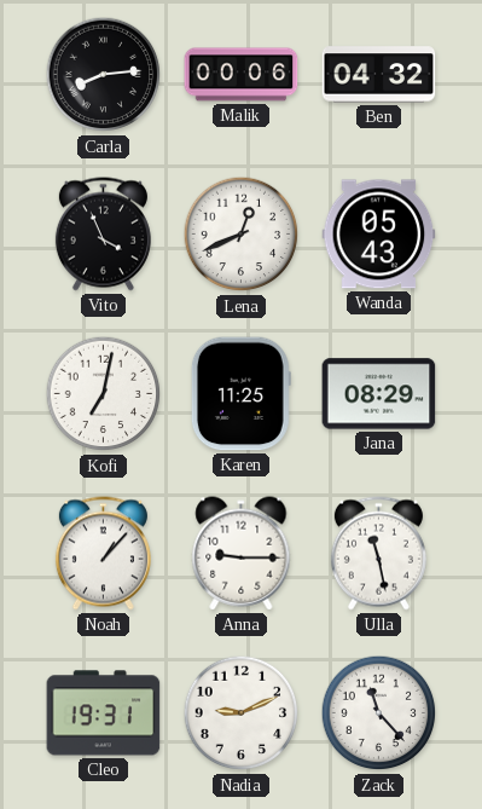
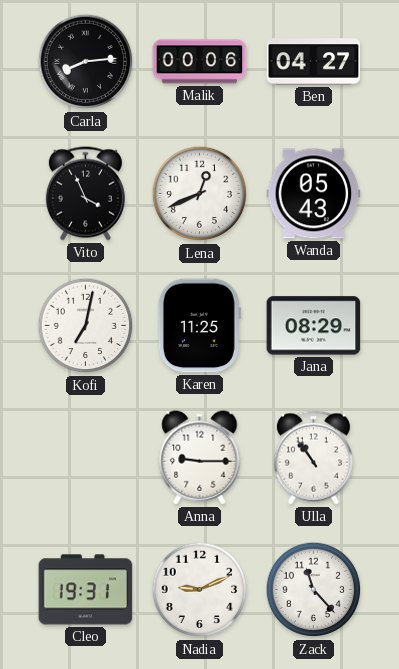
Ben: 04:32 -> 04:27
Noah: 1:07 -> none
Ulla: 11:28 -> 10:54
